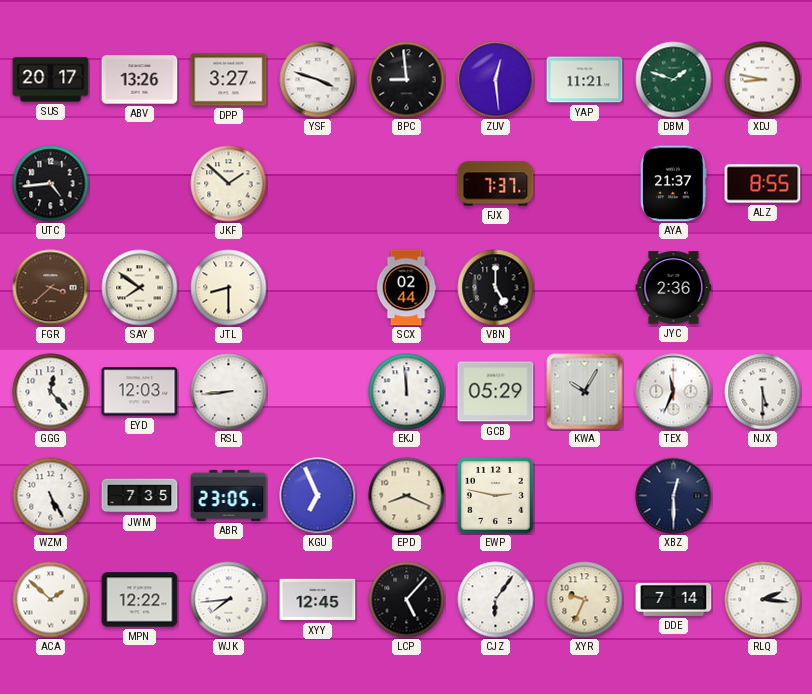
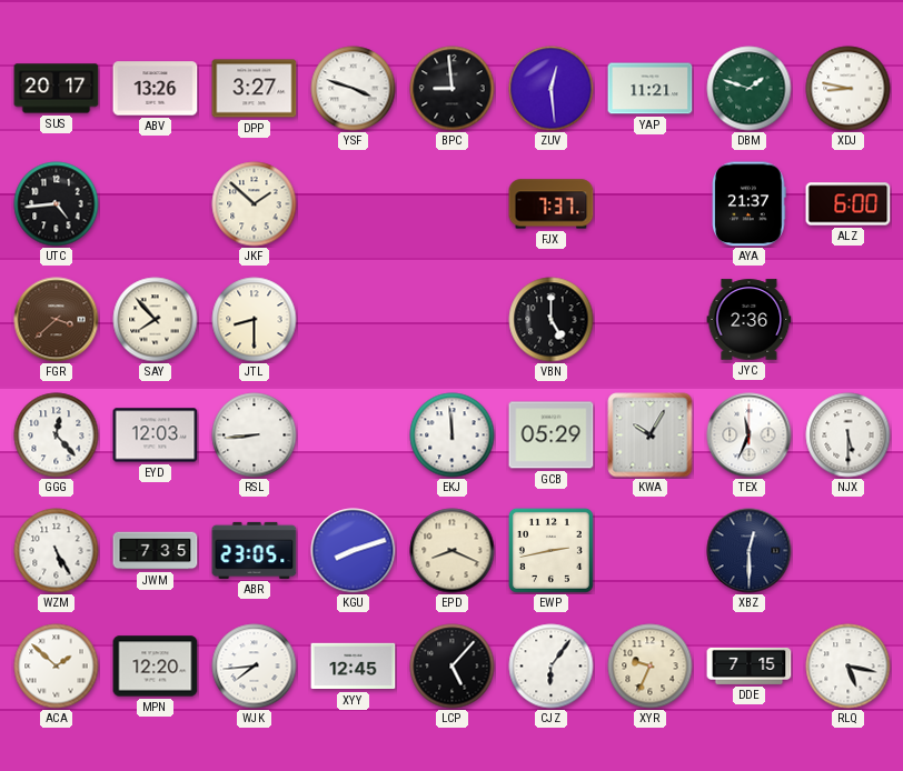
ALZ: 8:55 -> 6:00
SAY: 7:51 -> 7:53
SCX: 02:44 -> none
KGU: 6:56 -> 8:12
EWP: 2:47 -> 2:43
MPN: 12:22 -> 12:20
DDE: 7:14 -> 7:15
RLQ: 2:16 -> 5:17
